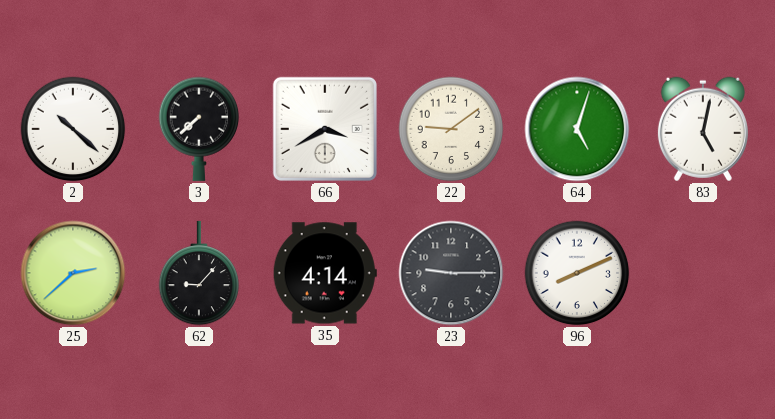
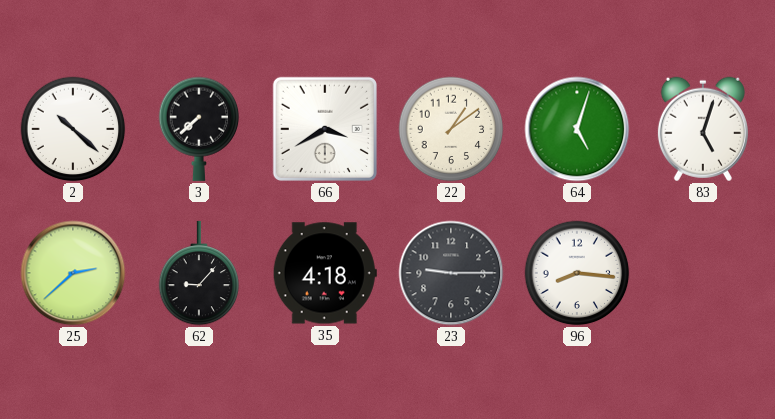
22: 9:09 -> 1:09
83: 5:02 -> 5:03
35: 4:14 -> 4:18
96: 8:11 -> 8:16
